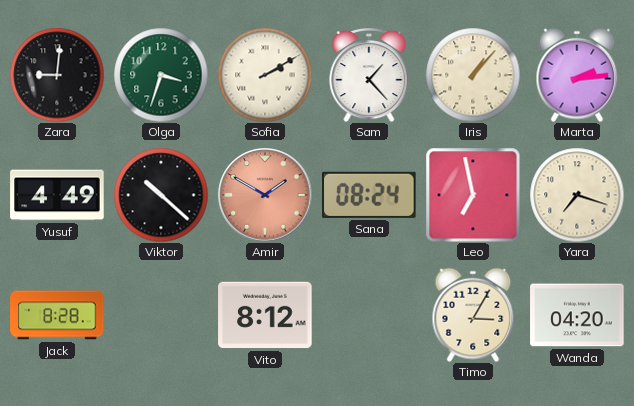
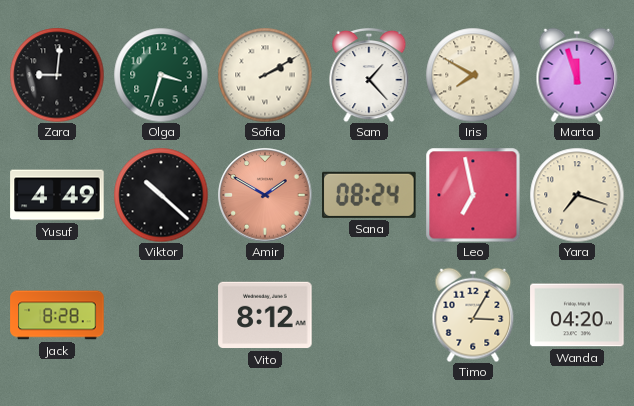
Iris: 1:07 -> 7:50
Marta: 2:14 -> 11:57
